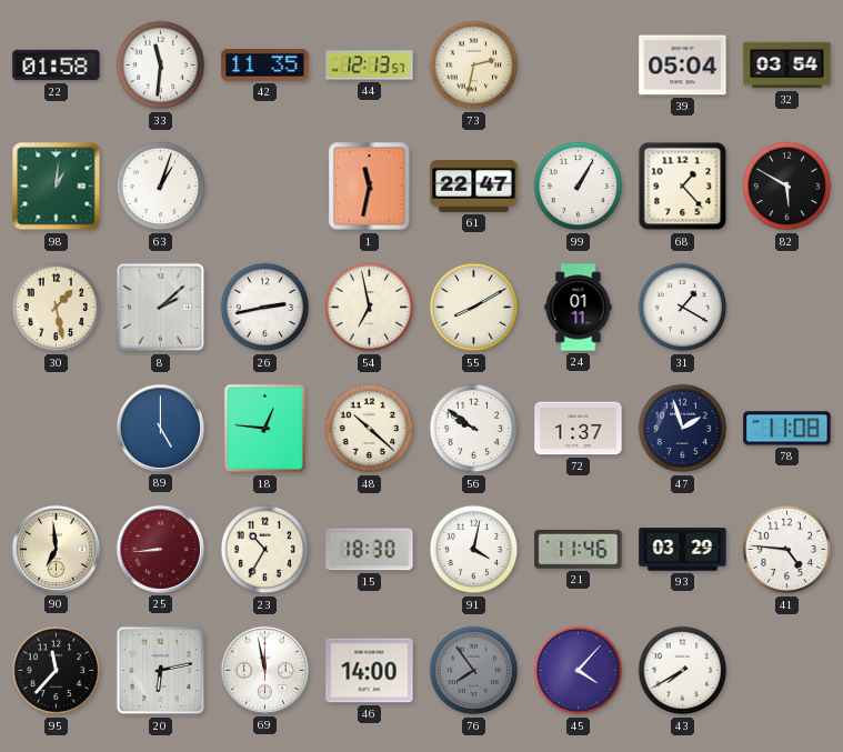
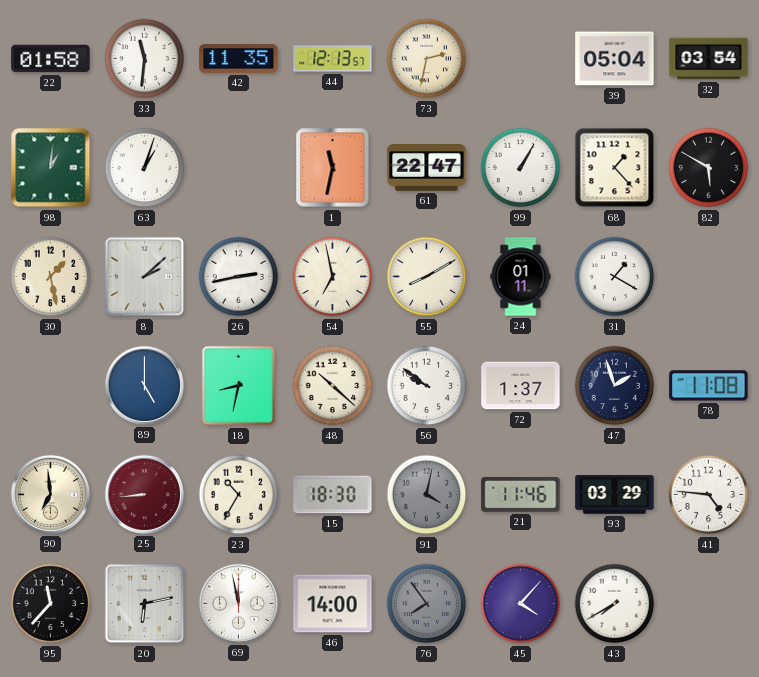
18: 12:46 -> 8:32
91 dial: white -> grey
